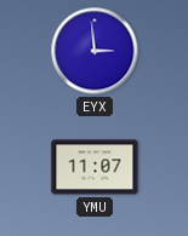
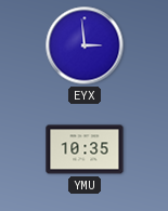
YMU: 11:07 -> 10:35
